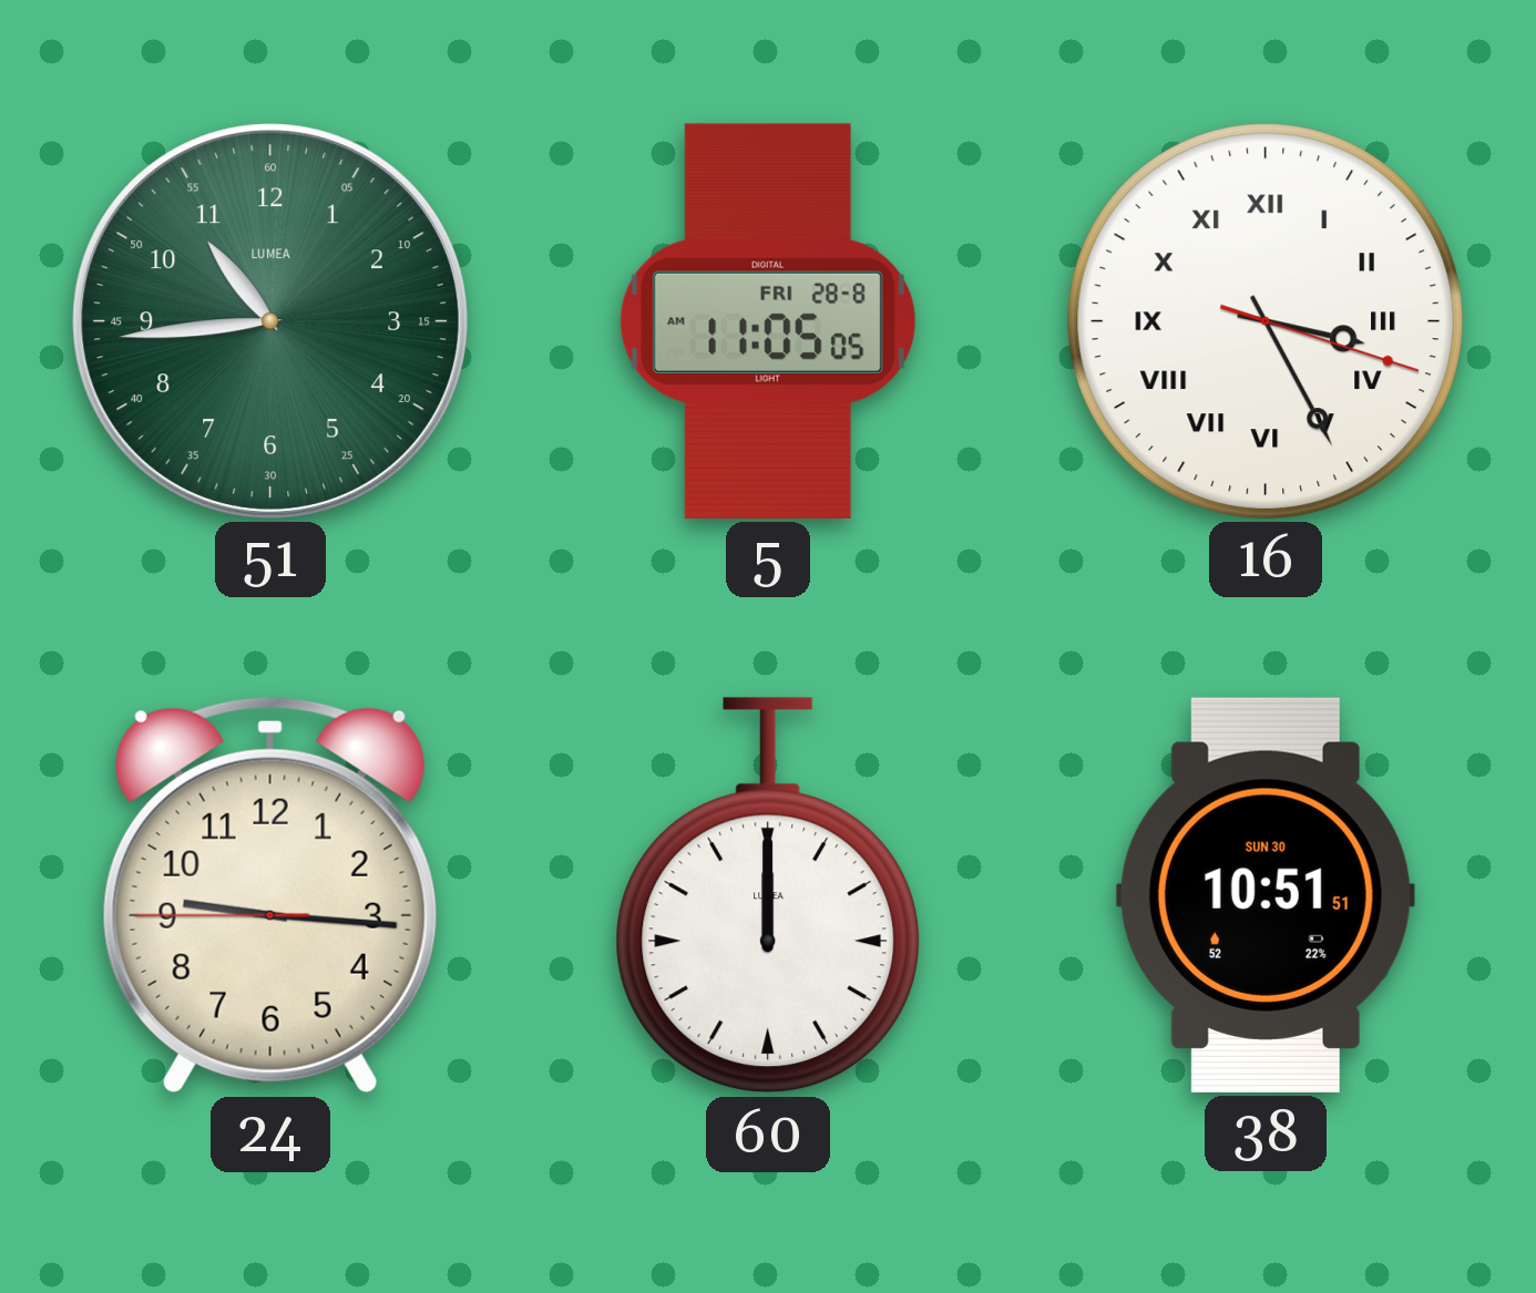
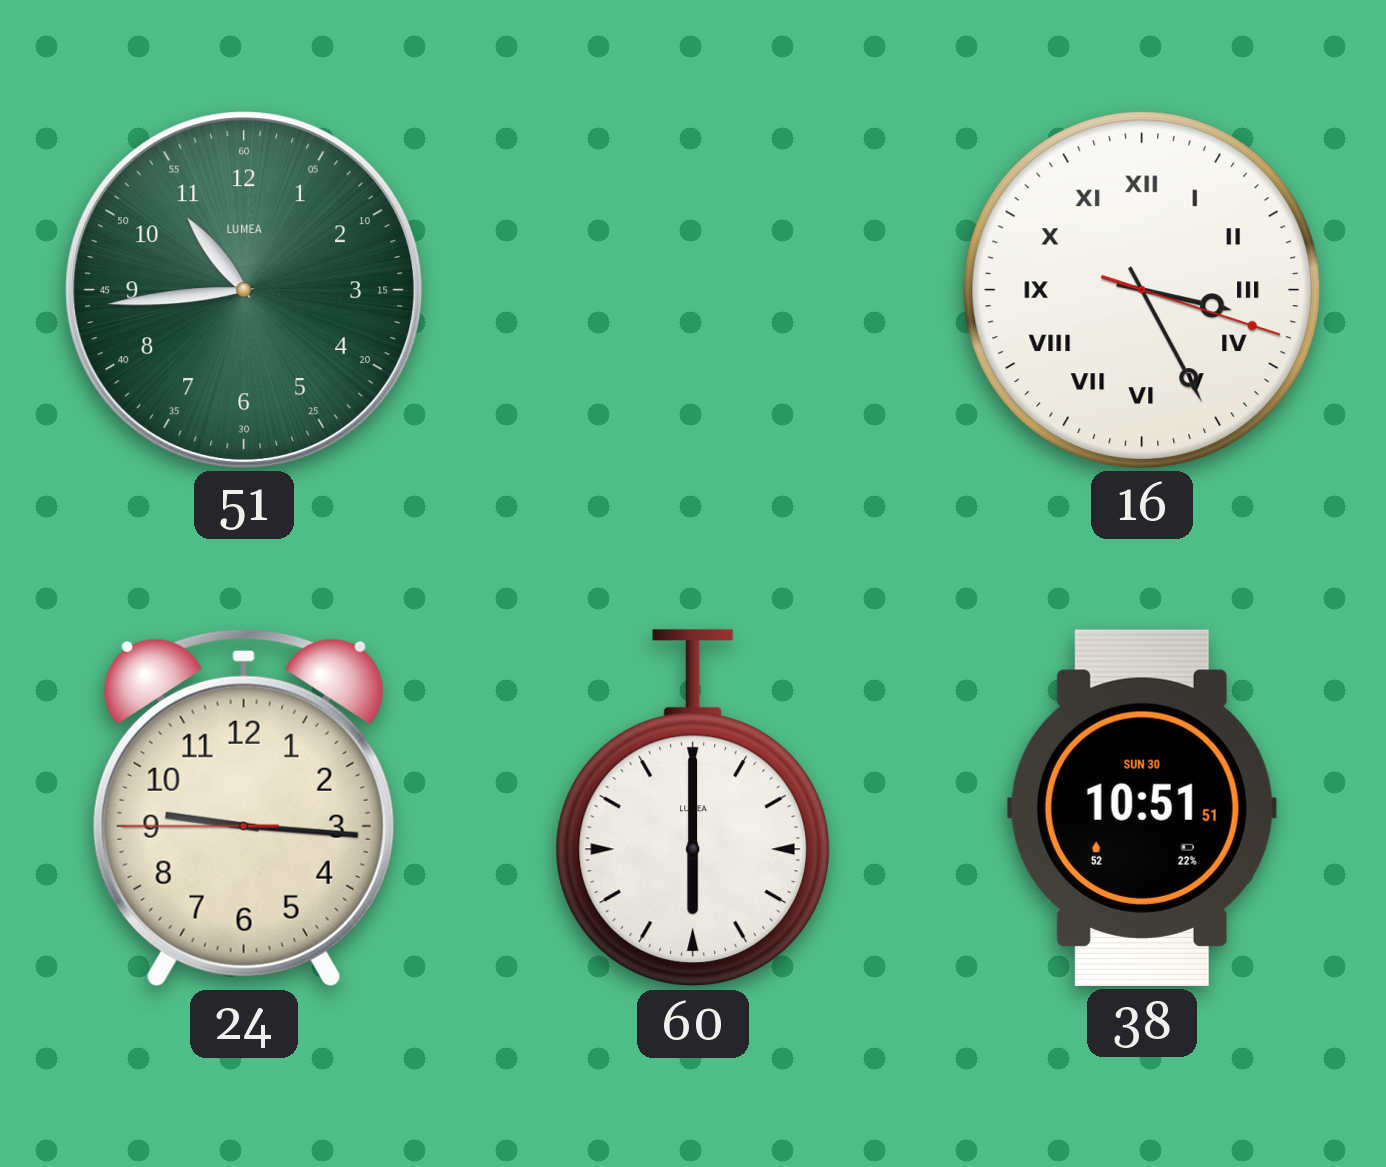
5: 11:05 -> none
60: 12:00 -> 6:00
